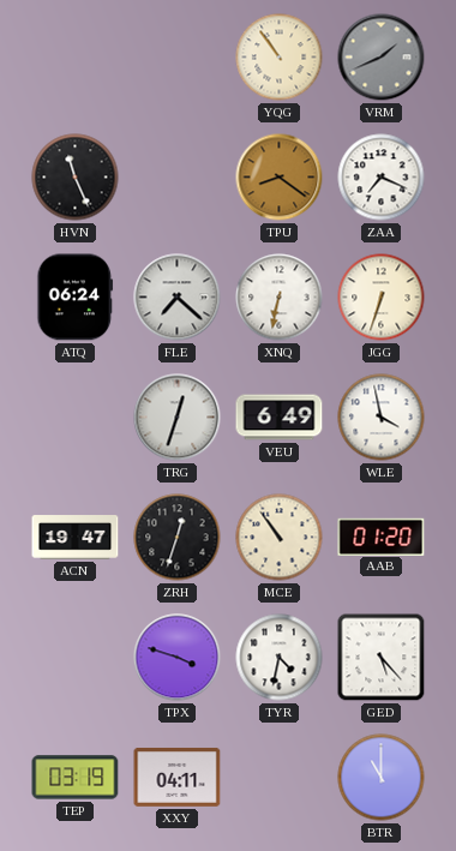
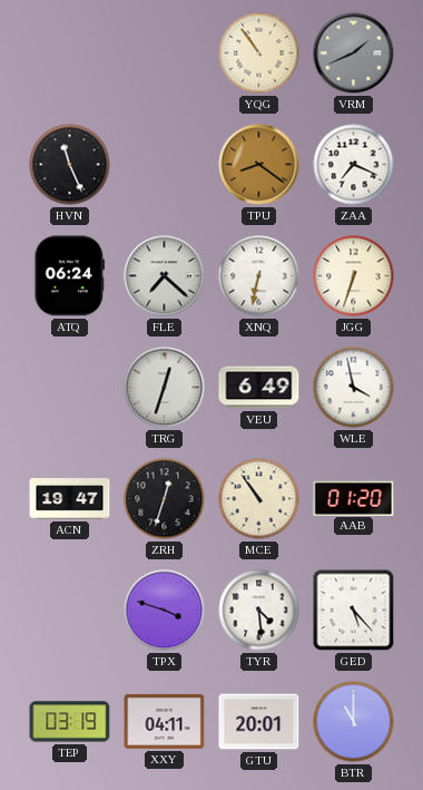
TYR: 4:32 -> 4:29
GTU: none -> 20:01
